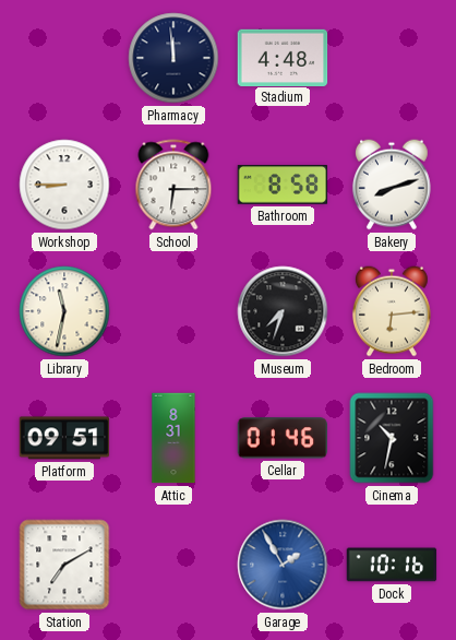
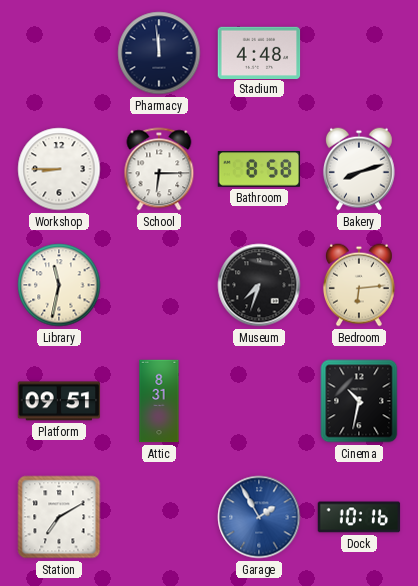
Cellar: 01:46 -> none
